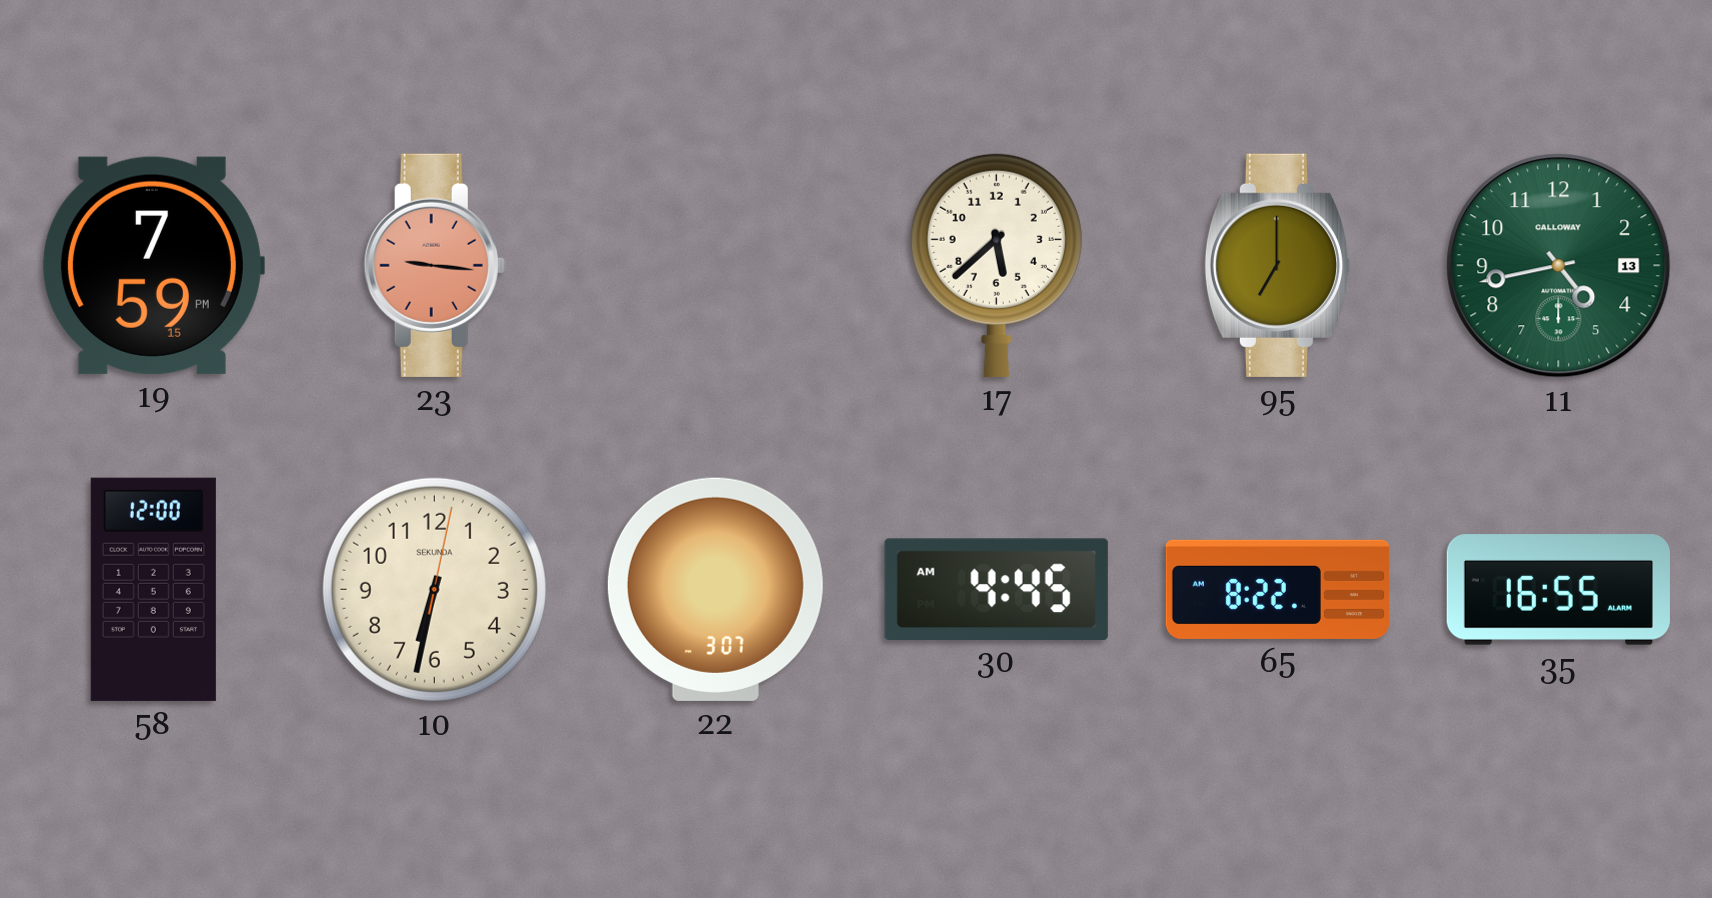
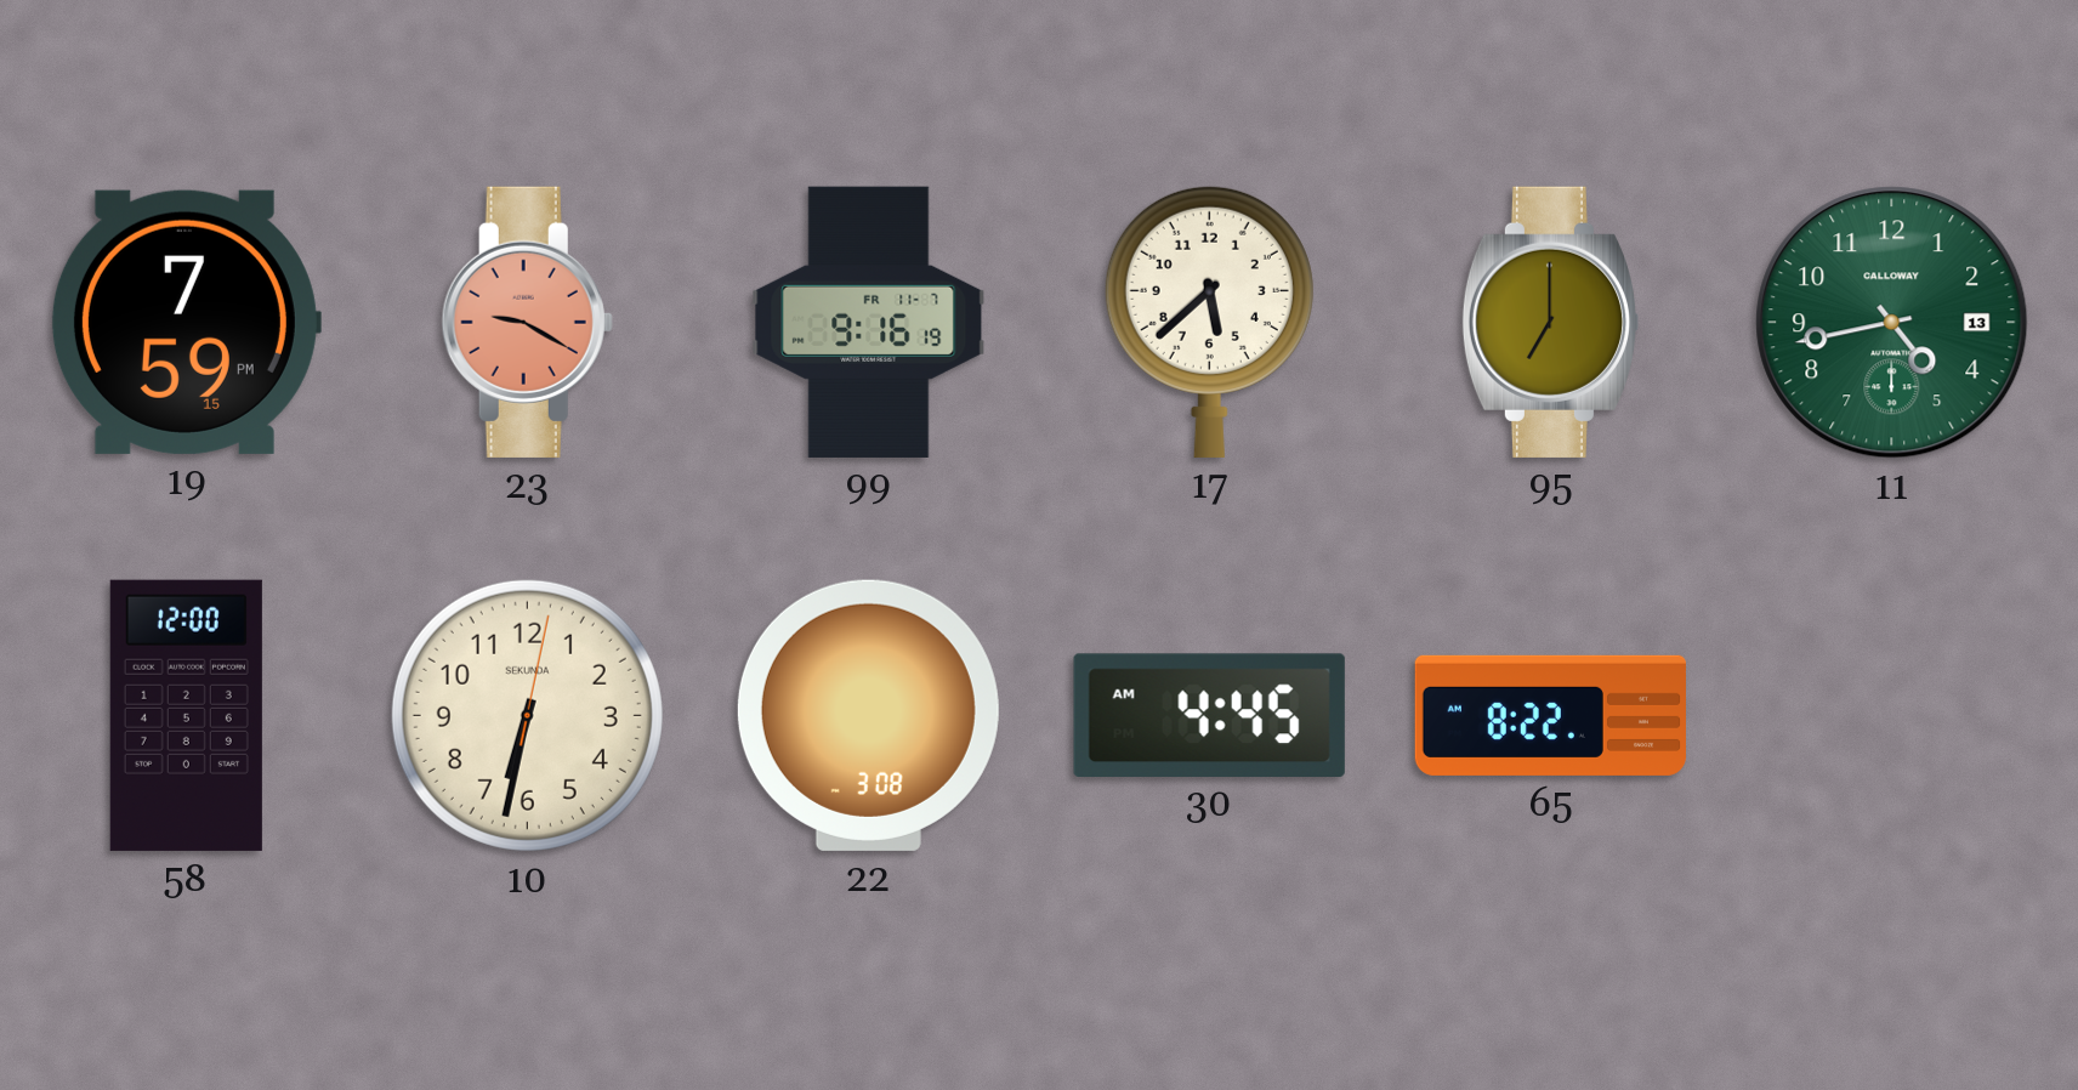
23: 9:16 -> 9:20
99: none -> 9:16
22: 3:07 -> 3:08
35: 16:55 -> none
